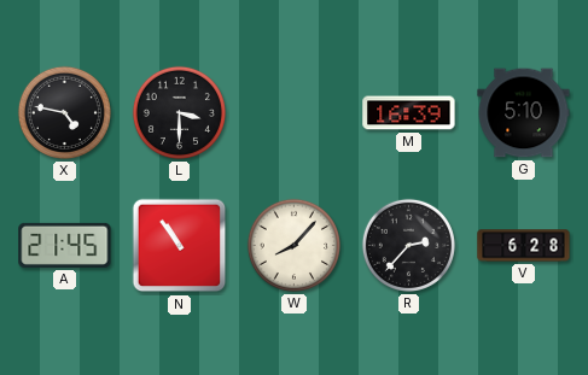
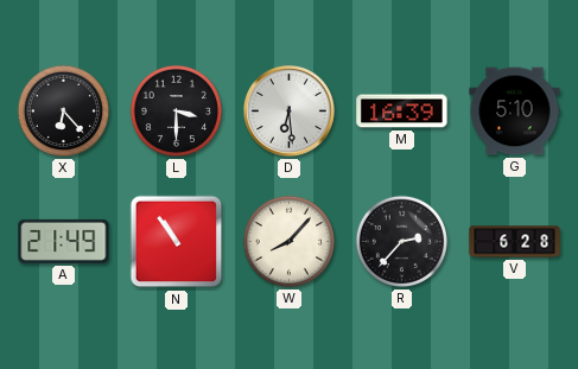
X: 4:47 -> 6:23
D: none -> 6:29
A: 21:45 -> 21:49
